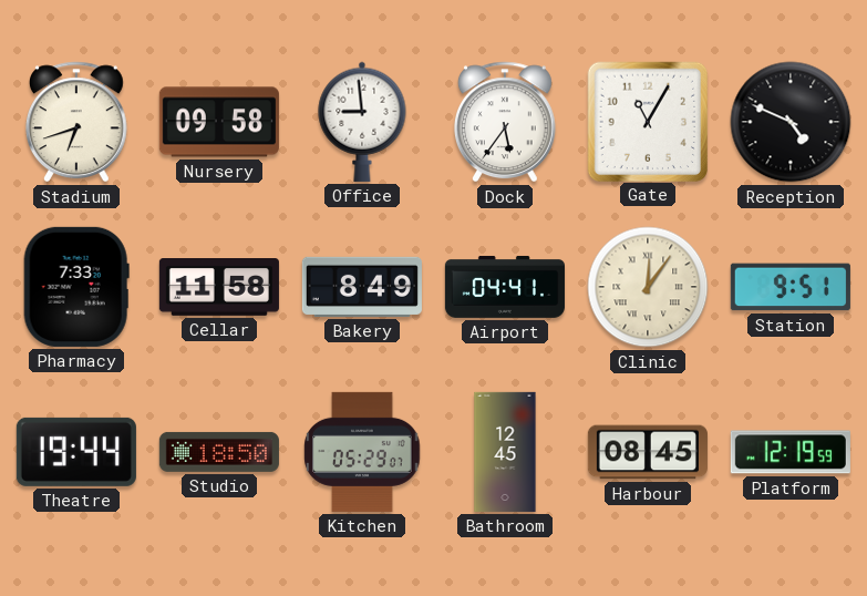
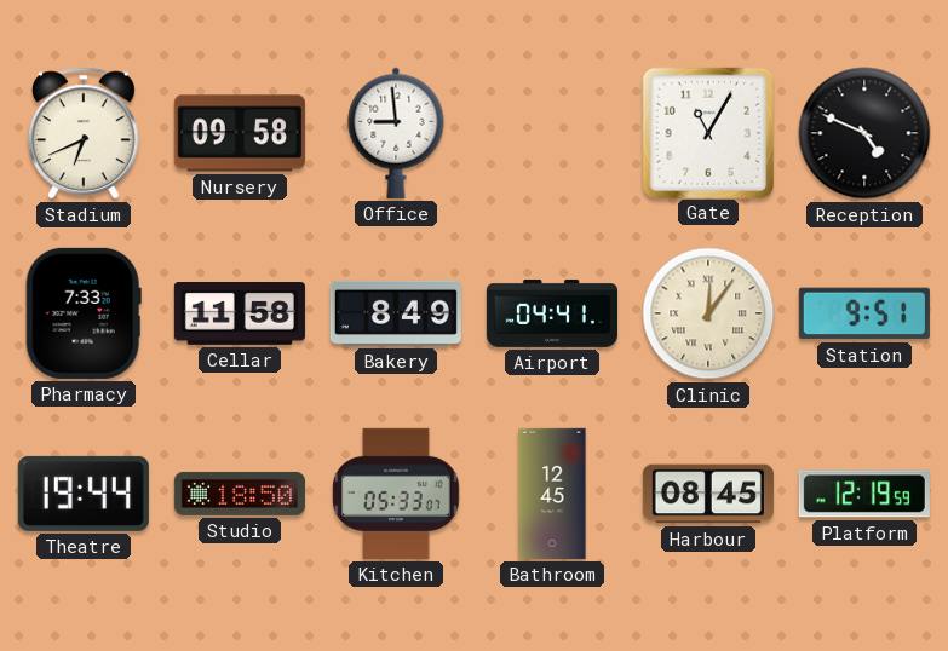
Stadium: 6:42 -> 6:41
Dock: 5:36 -> none
Kitchen: 05:29 -> 05:33
